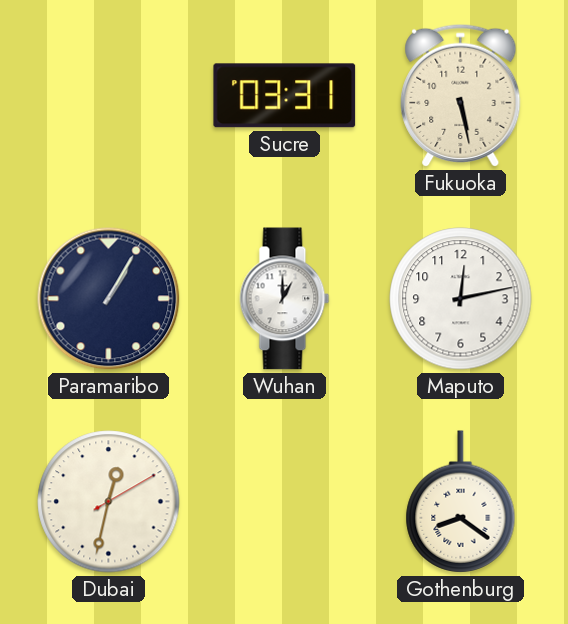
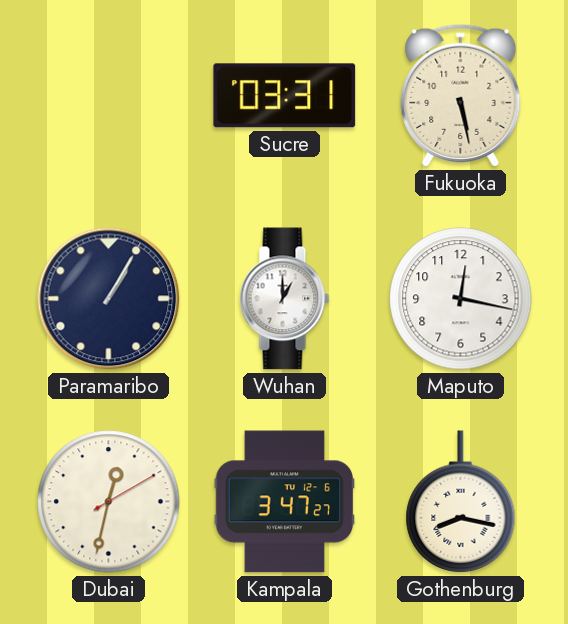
Maputo: 12:13 -> 12:17
Kampala: none -> 3:47
Gothenburg: 8:21 -> 8:17
